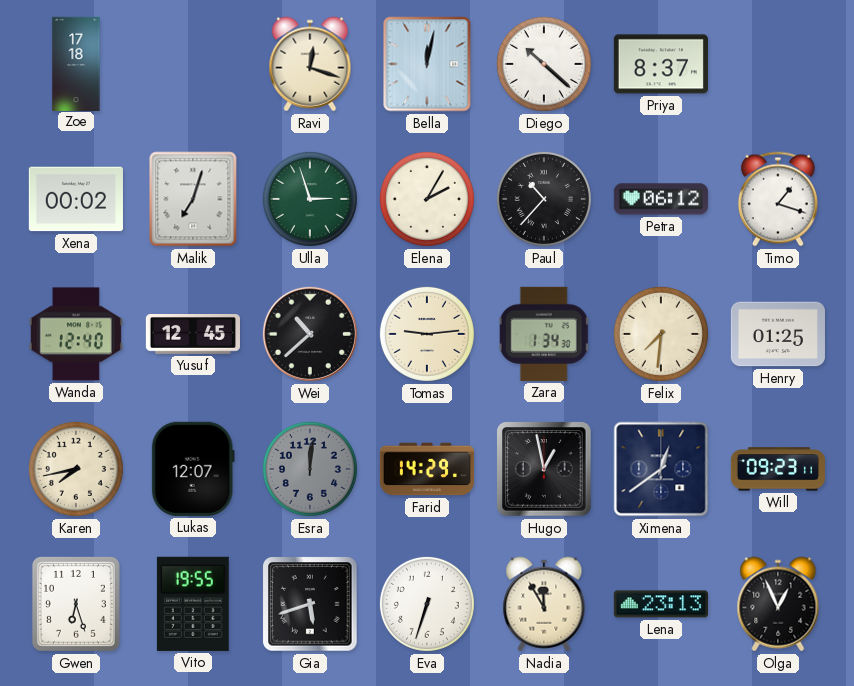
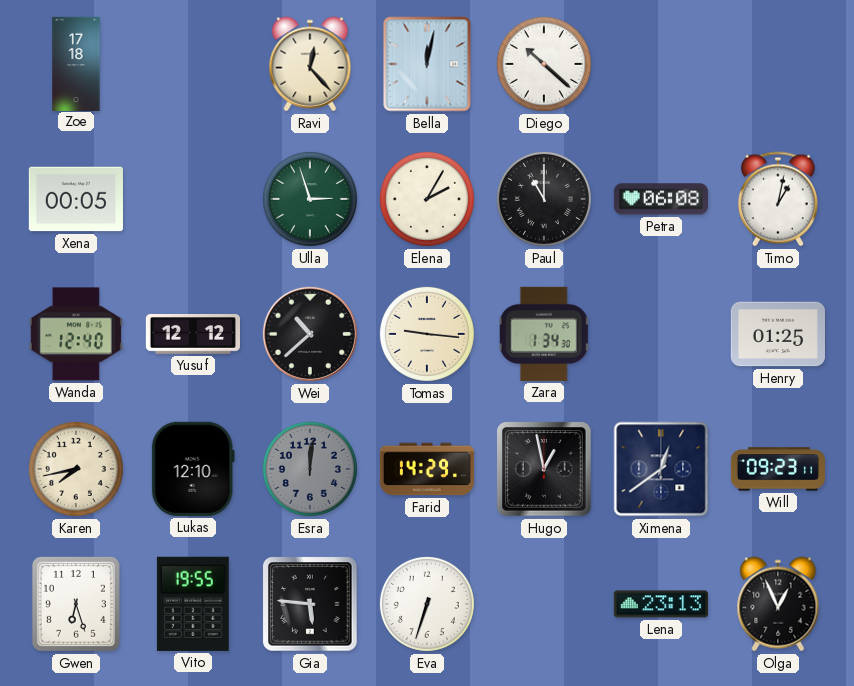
Ravi: 12:18 -> 12:23
Priya: 8:37 -> none
Xena: 00:02 -> 00:05
Malik: 7:03 -> none
Paul: 10:37 -> 11:00
Petra: 06:12 -> 06:08
Timo: 1:18 -> 1:02
Yusuf: 12:45 -> 12:12
Tomas: 9:14 -> 9:16
Felix: 7:31 -> none
Lukas: 12:07 -> 12:10
Gia: 5:42 -> 5:46
Nadia: 11:55 -> none
